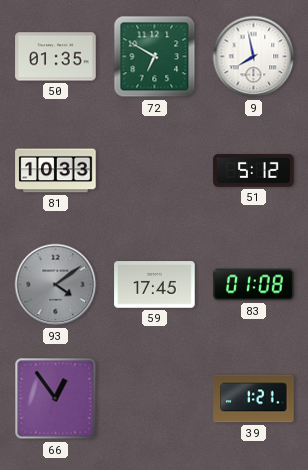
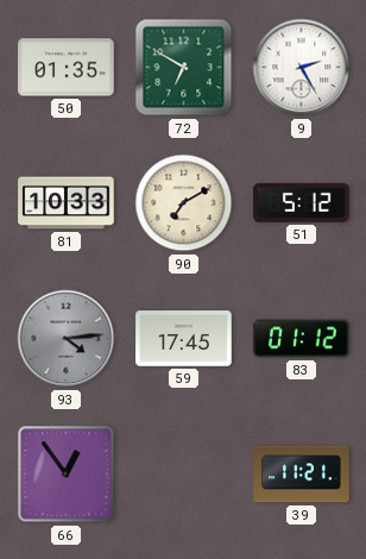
9: 7:58 -> 2:25
90: none -> 7:10
93: 4:09 -> 4:14
83: 01:08 -> 01:12
39: 1:21 -> 11:21
